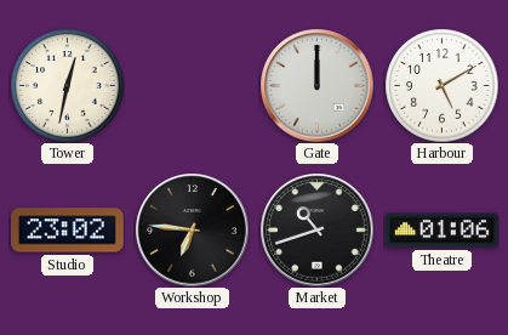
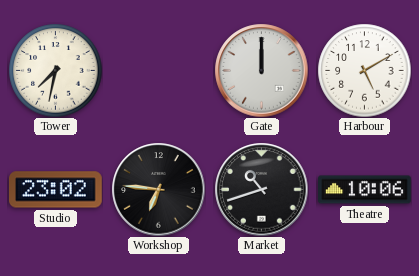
Tower: 12:32 -> 7:32
Theatre: 01:06 -> 10:06
